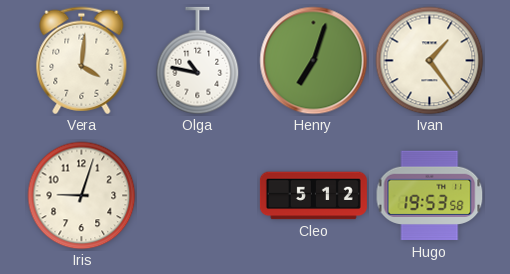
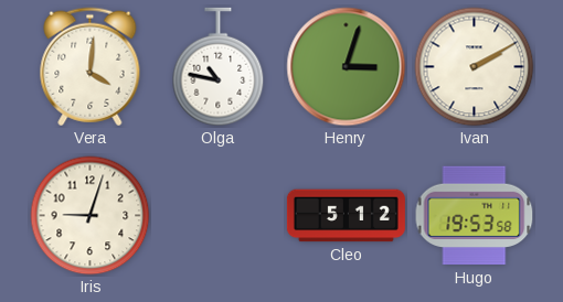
Henry: 7:03 -> 3:03
Ivan: 1:24 -> 2:10
